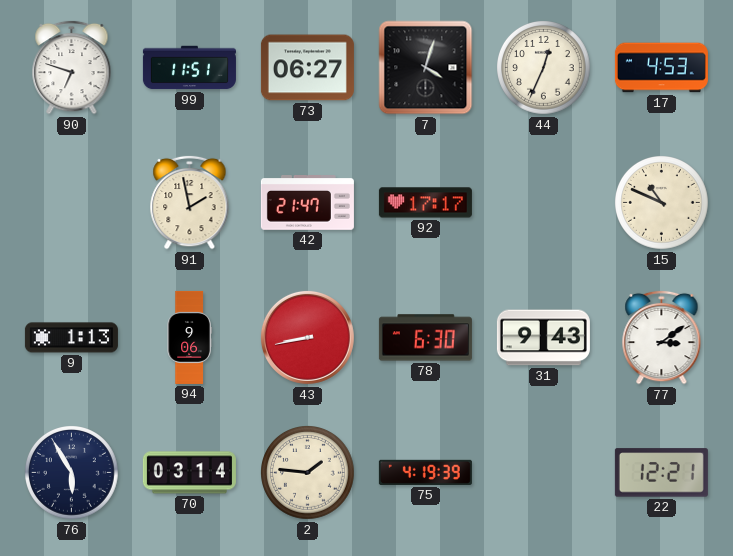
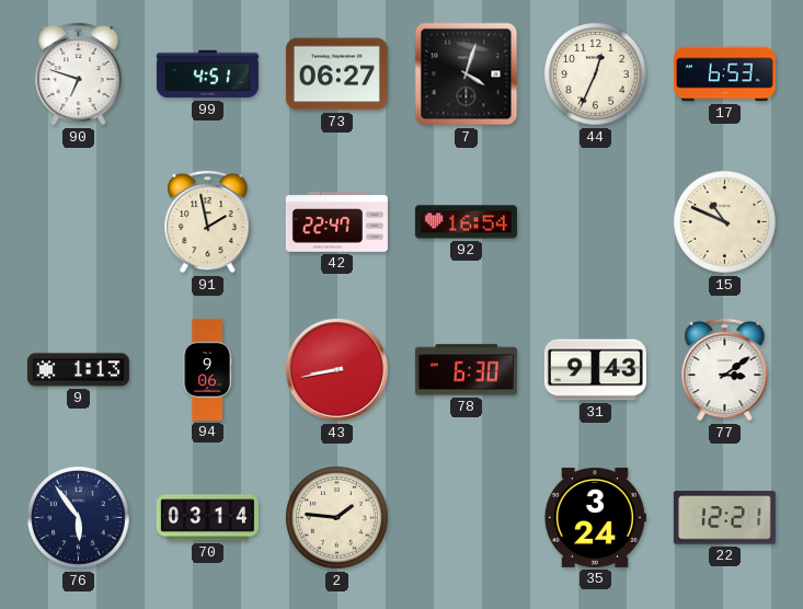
99: 11:51 -> 4:51
17: 4:53 -> 6:53
42: 21:47 -> 22:47
92: 17:17 -> 16:54
76: 5:55 -> 5:54
75: 4:19 -> none
35: none -> 3:24
